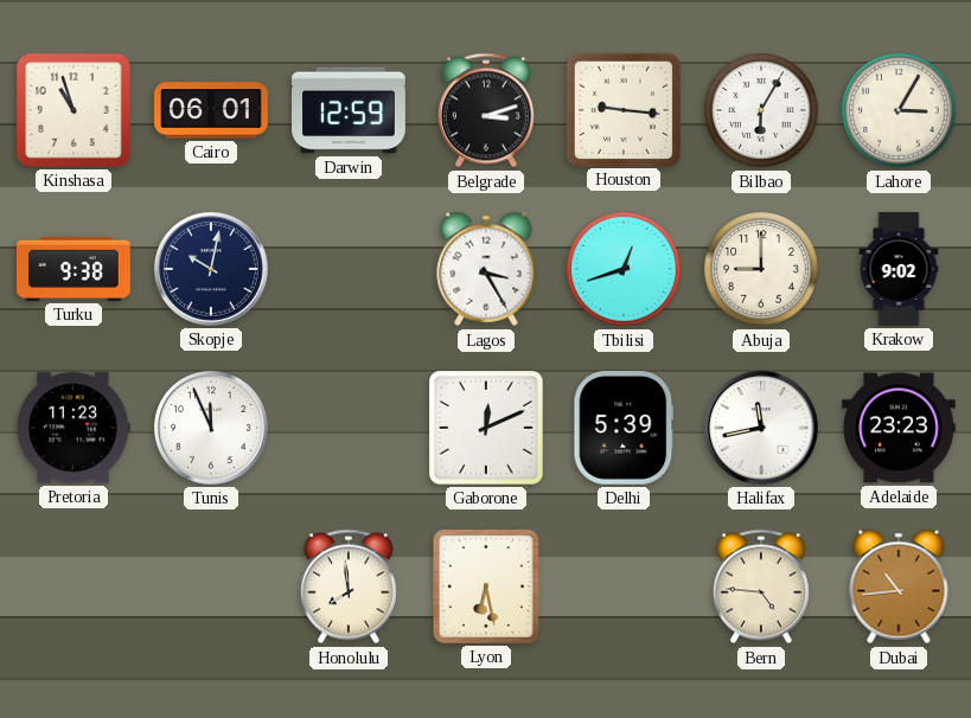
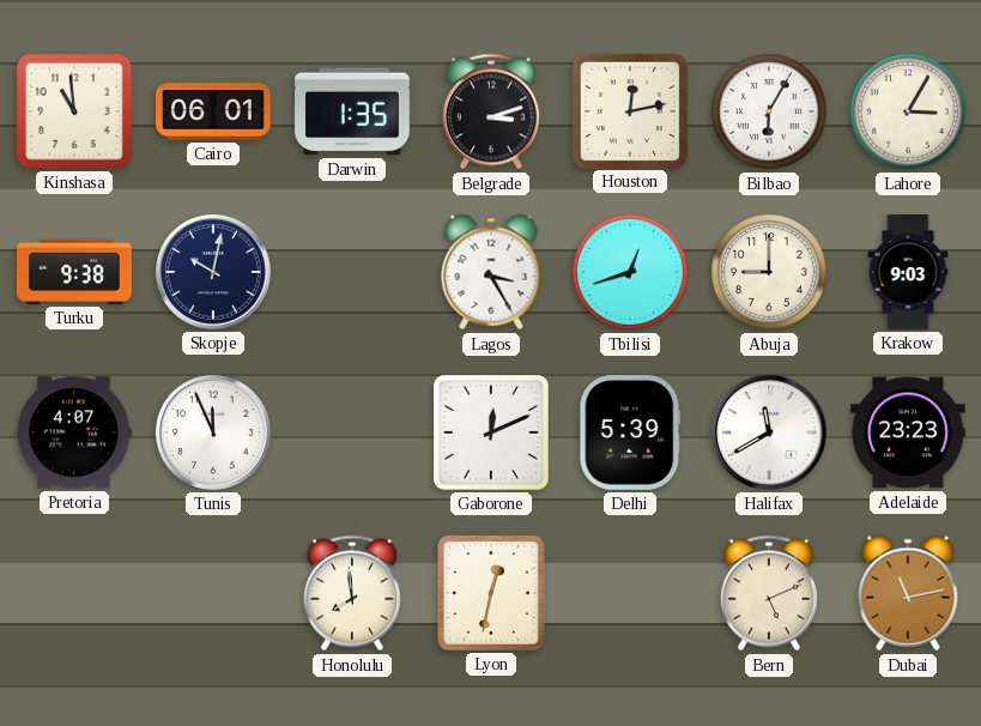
Kinshasa: 10:57 -> 10:59
Darwin: 12:59 -> 1:35
Houston: 9:16 -> 12:13
Krakow: 9:02 -> 9:03
Pretoria: 11:23 -> 4:07
Halifax: 11:43 -> 11:40
Lyon: 6:28 -> 12:32
Bern: 4:46 -> 5:11
Dubai: 10:44 -> 11:13
